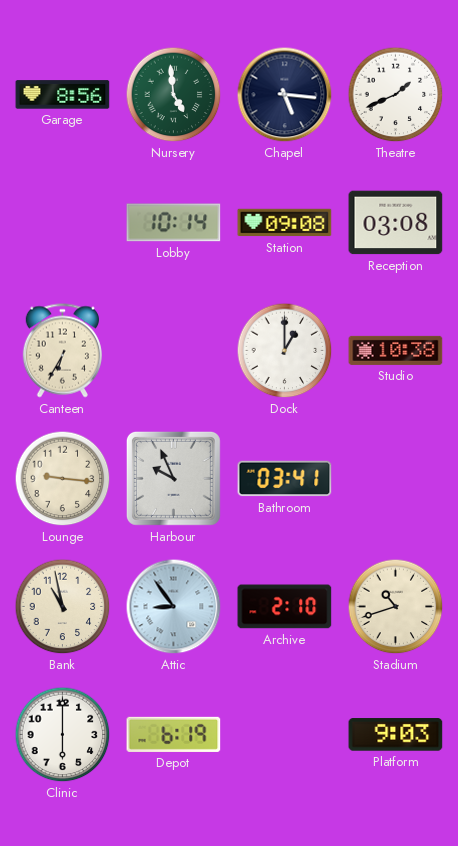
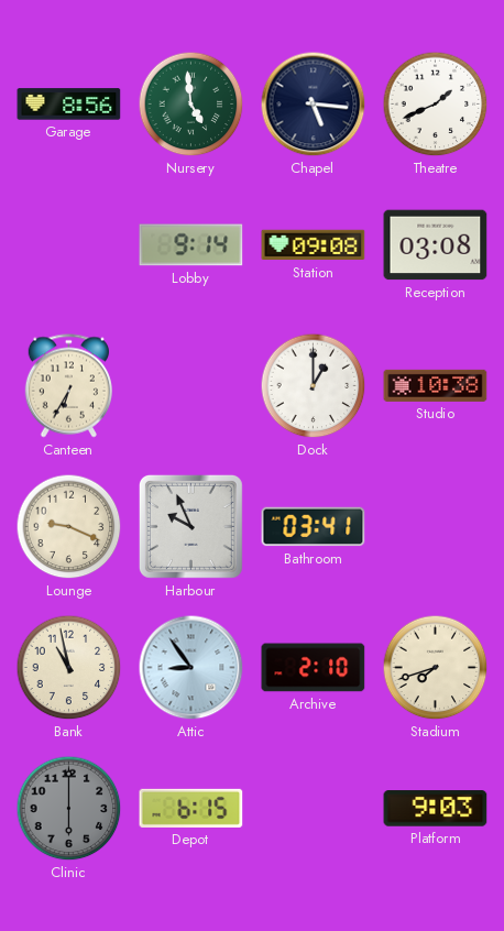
Lobby: 10:14 -> 9:14
Lounge: 9:16 -> 9:19
Stadium: 10:42 -> 7:42
Clinic dial: white -> grey
Depot: 6:19 -> 6:15
